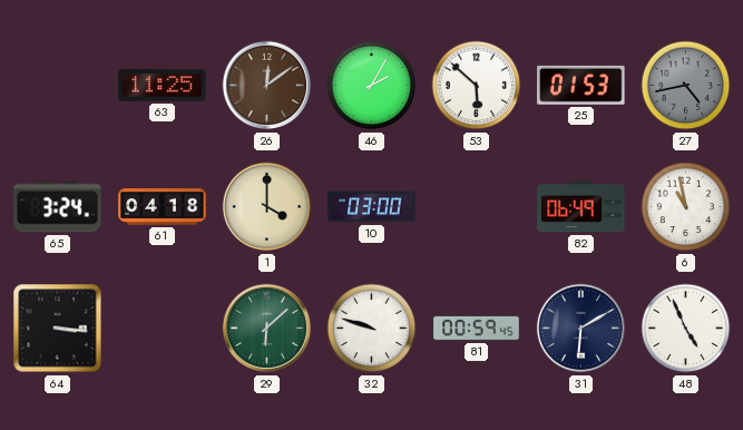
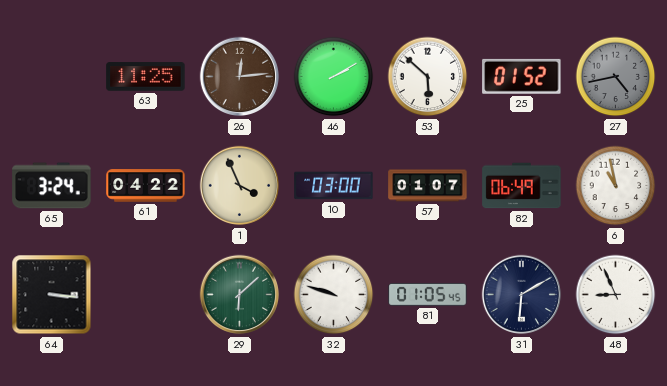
26: 12:09 -> 12:14
46: 2:05 -> 2:10
25: 01:53 -> 01:52
61: 04:18 -> 04:22
1: 4:00 -> 3:56
57: none -> 01:07
81: 00:59 -> 01:05
48: 4:56 -> 8:56
